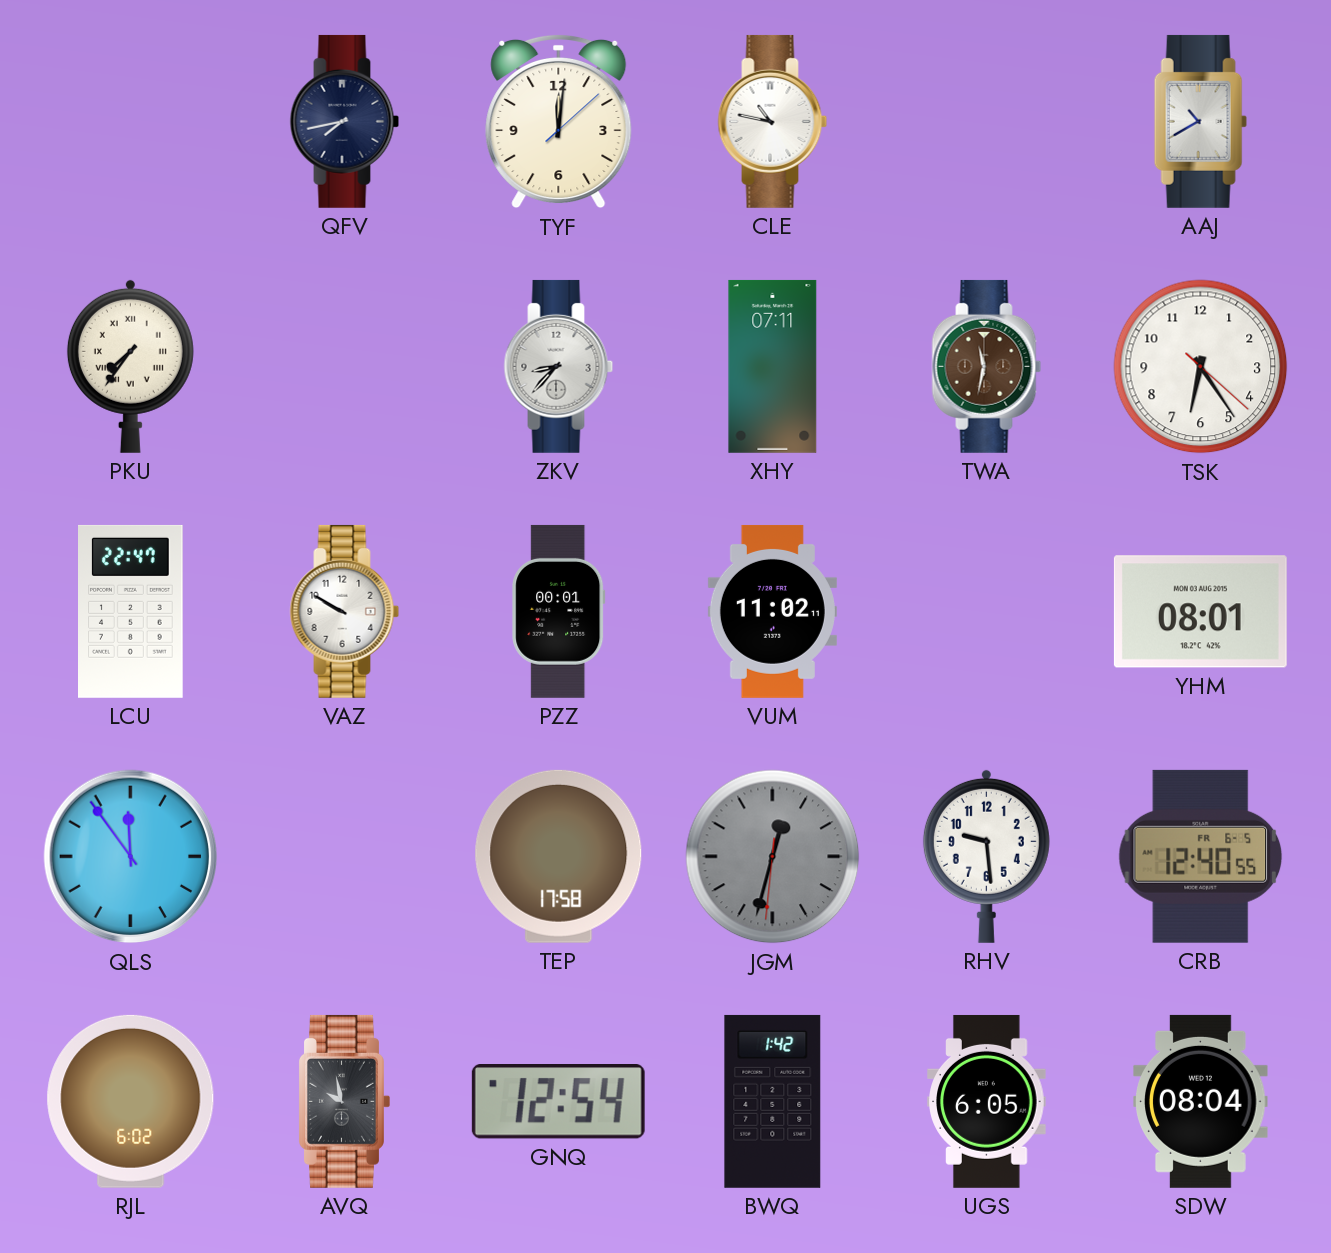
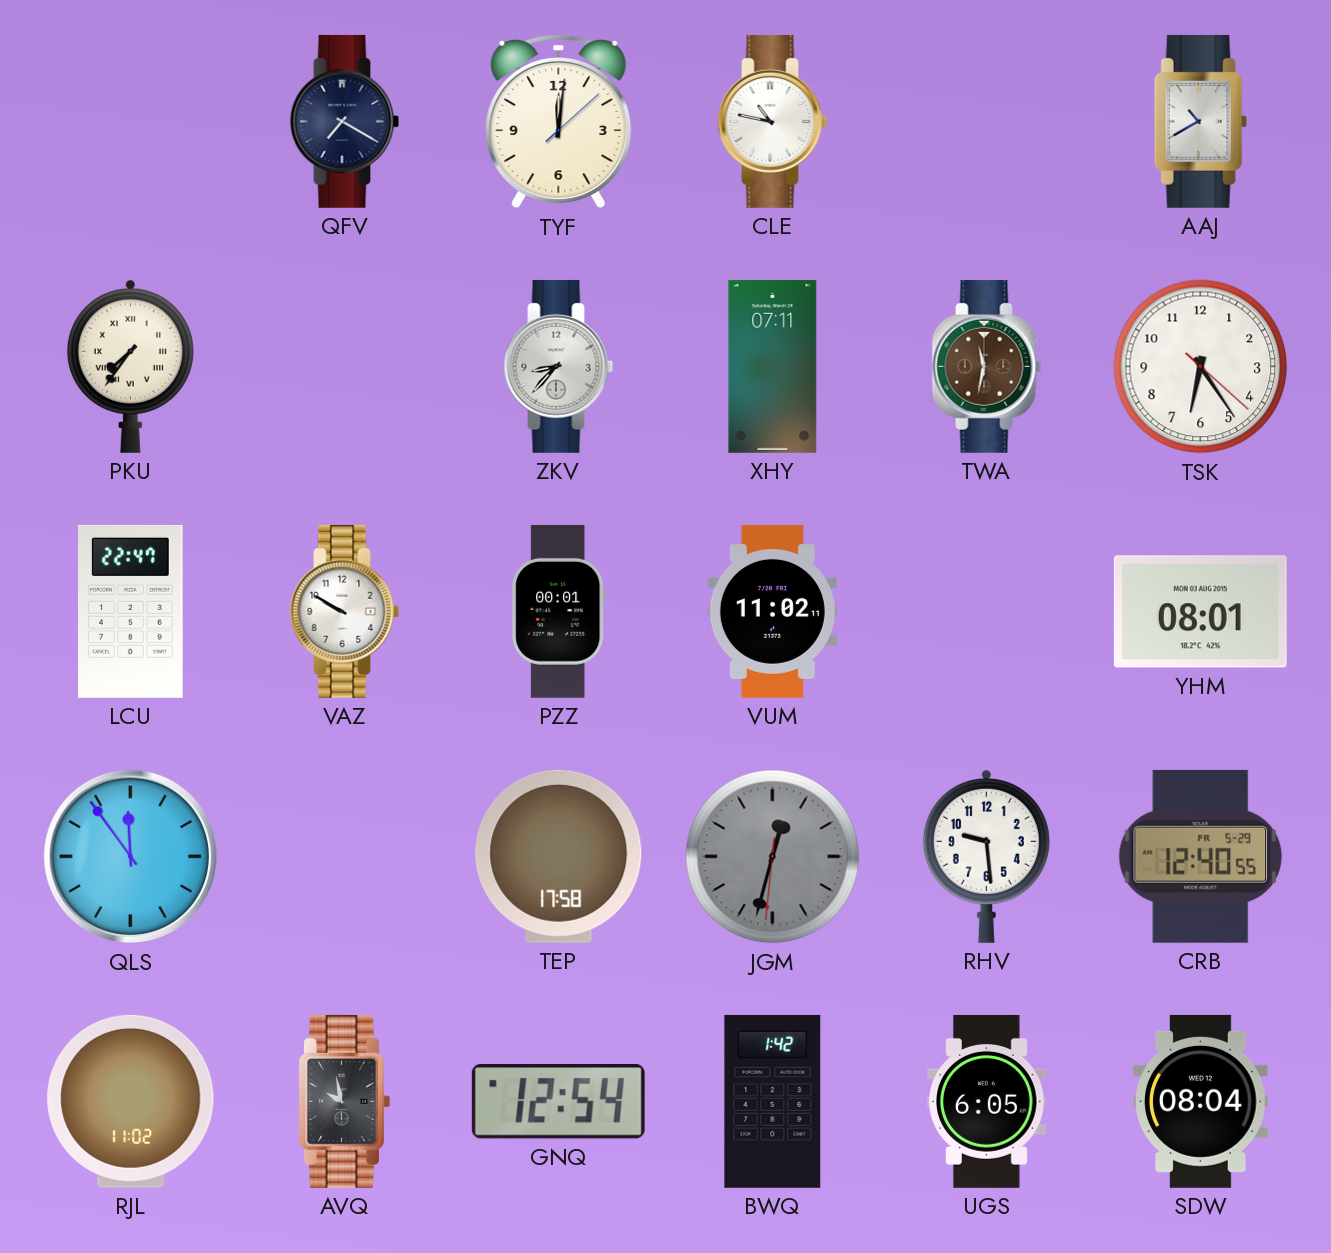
QFV: 7:43 -> 7:20
CRB date: FR 6-5 -> FR 5-29
RJL: 6:02 -> 11:02
